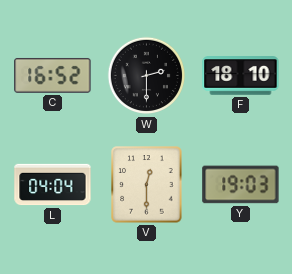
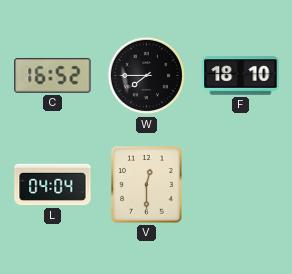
W: 2:30 -> 7:45
Y: 19:03 -> none
